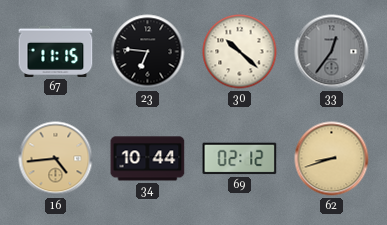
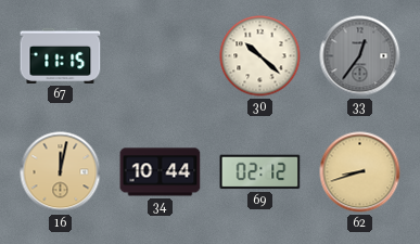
23: 6:46 -> none
16: 4:44 -> 12:02
